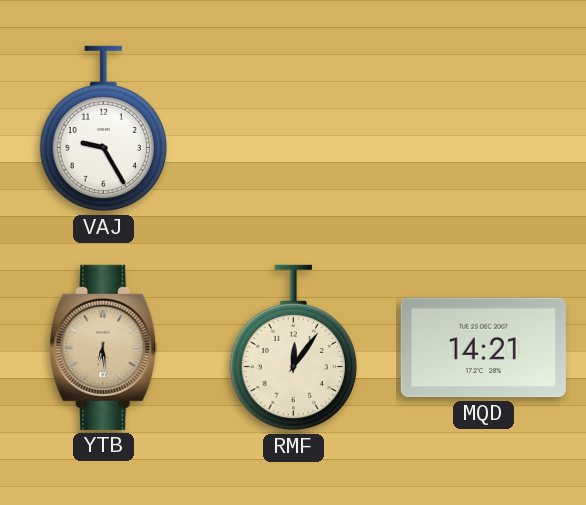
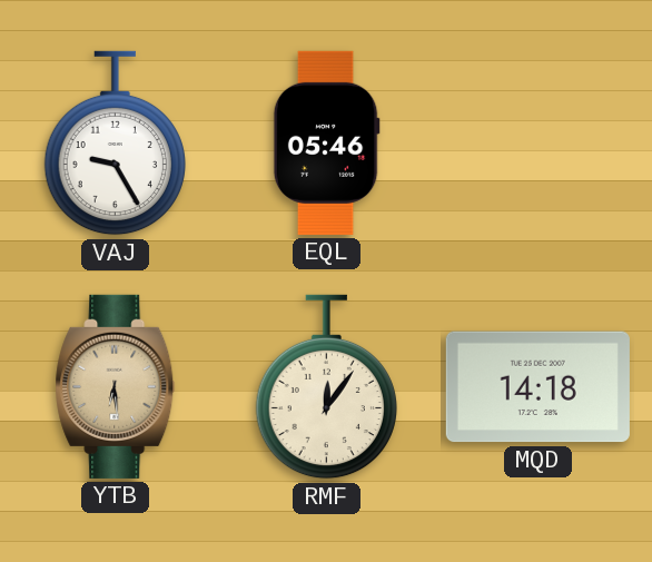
EQL: none -> 05:46
MQD: 14:21 -> 14:18
